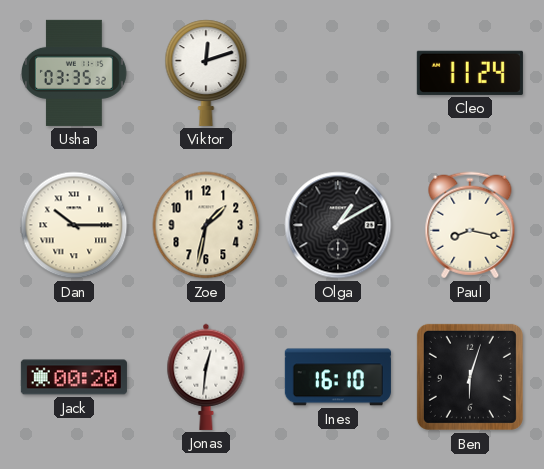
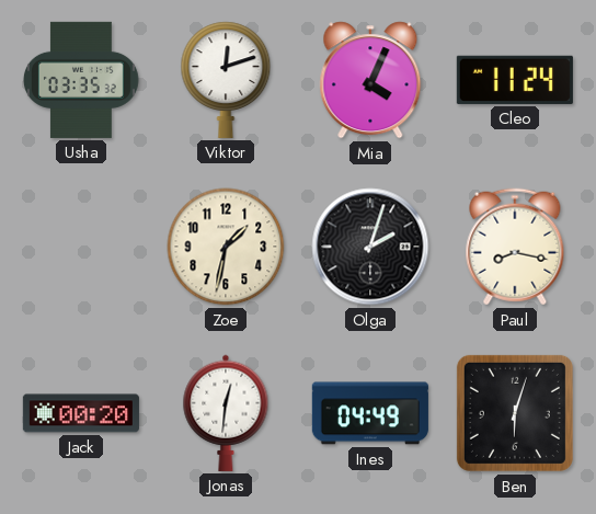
Mia: none -> 4:04
Dan: 10:15 -> none
Olga: 1:10 -> 2:03
Ines: 16:10 -> 04:49
